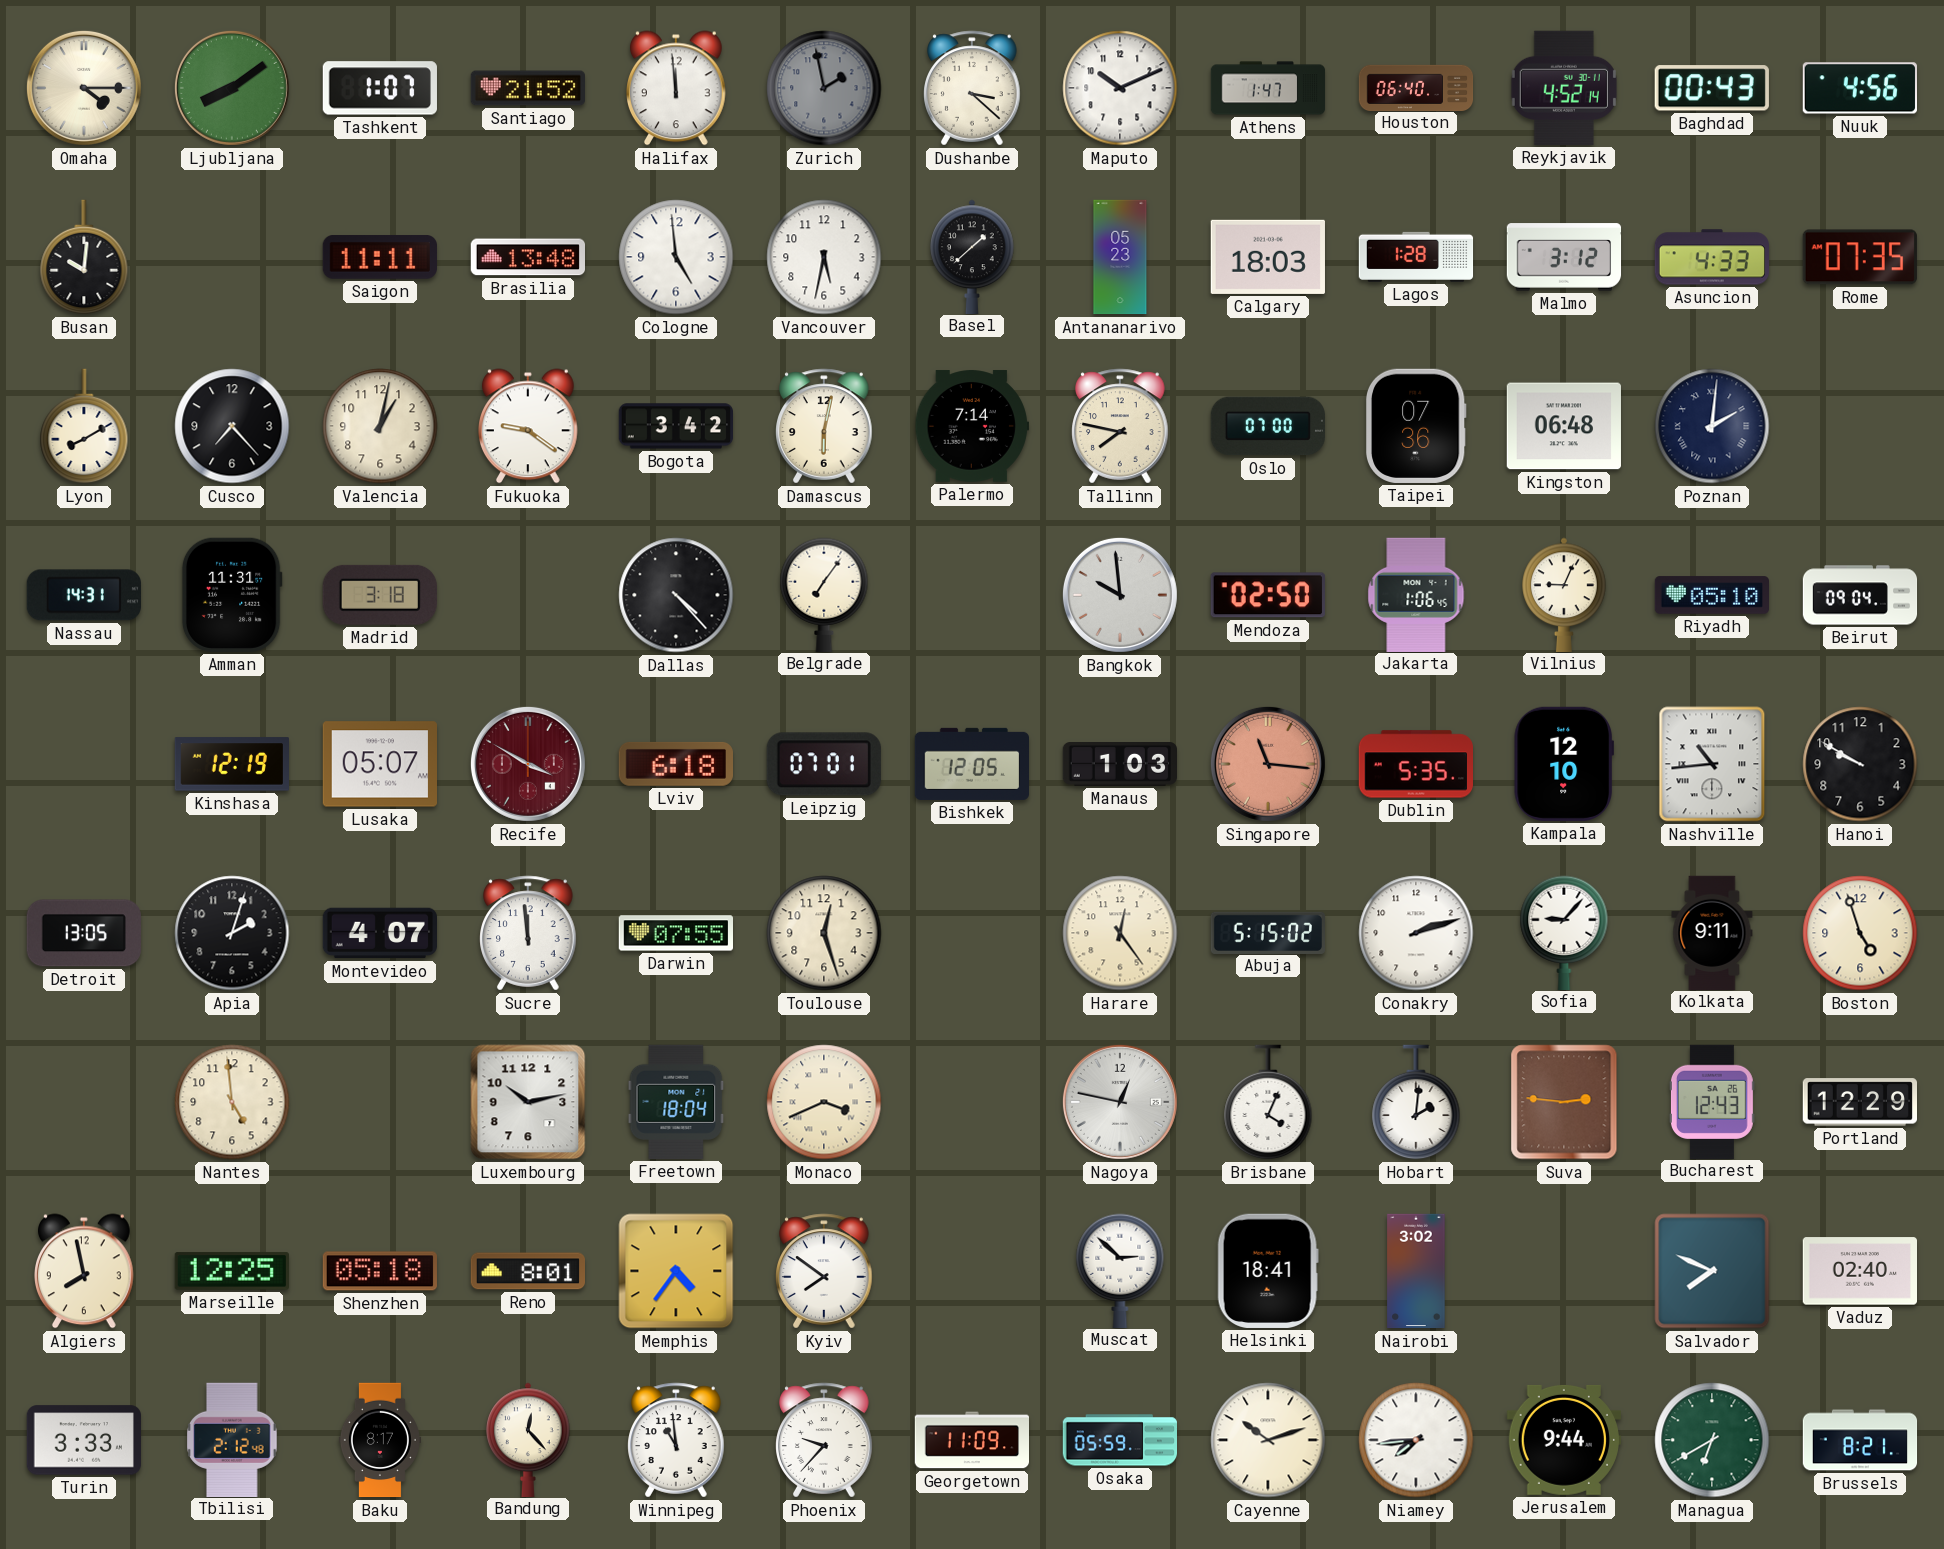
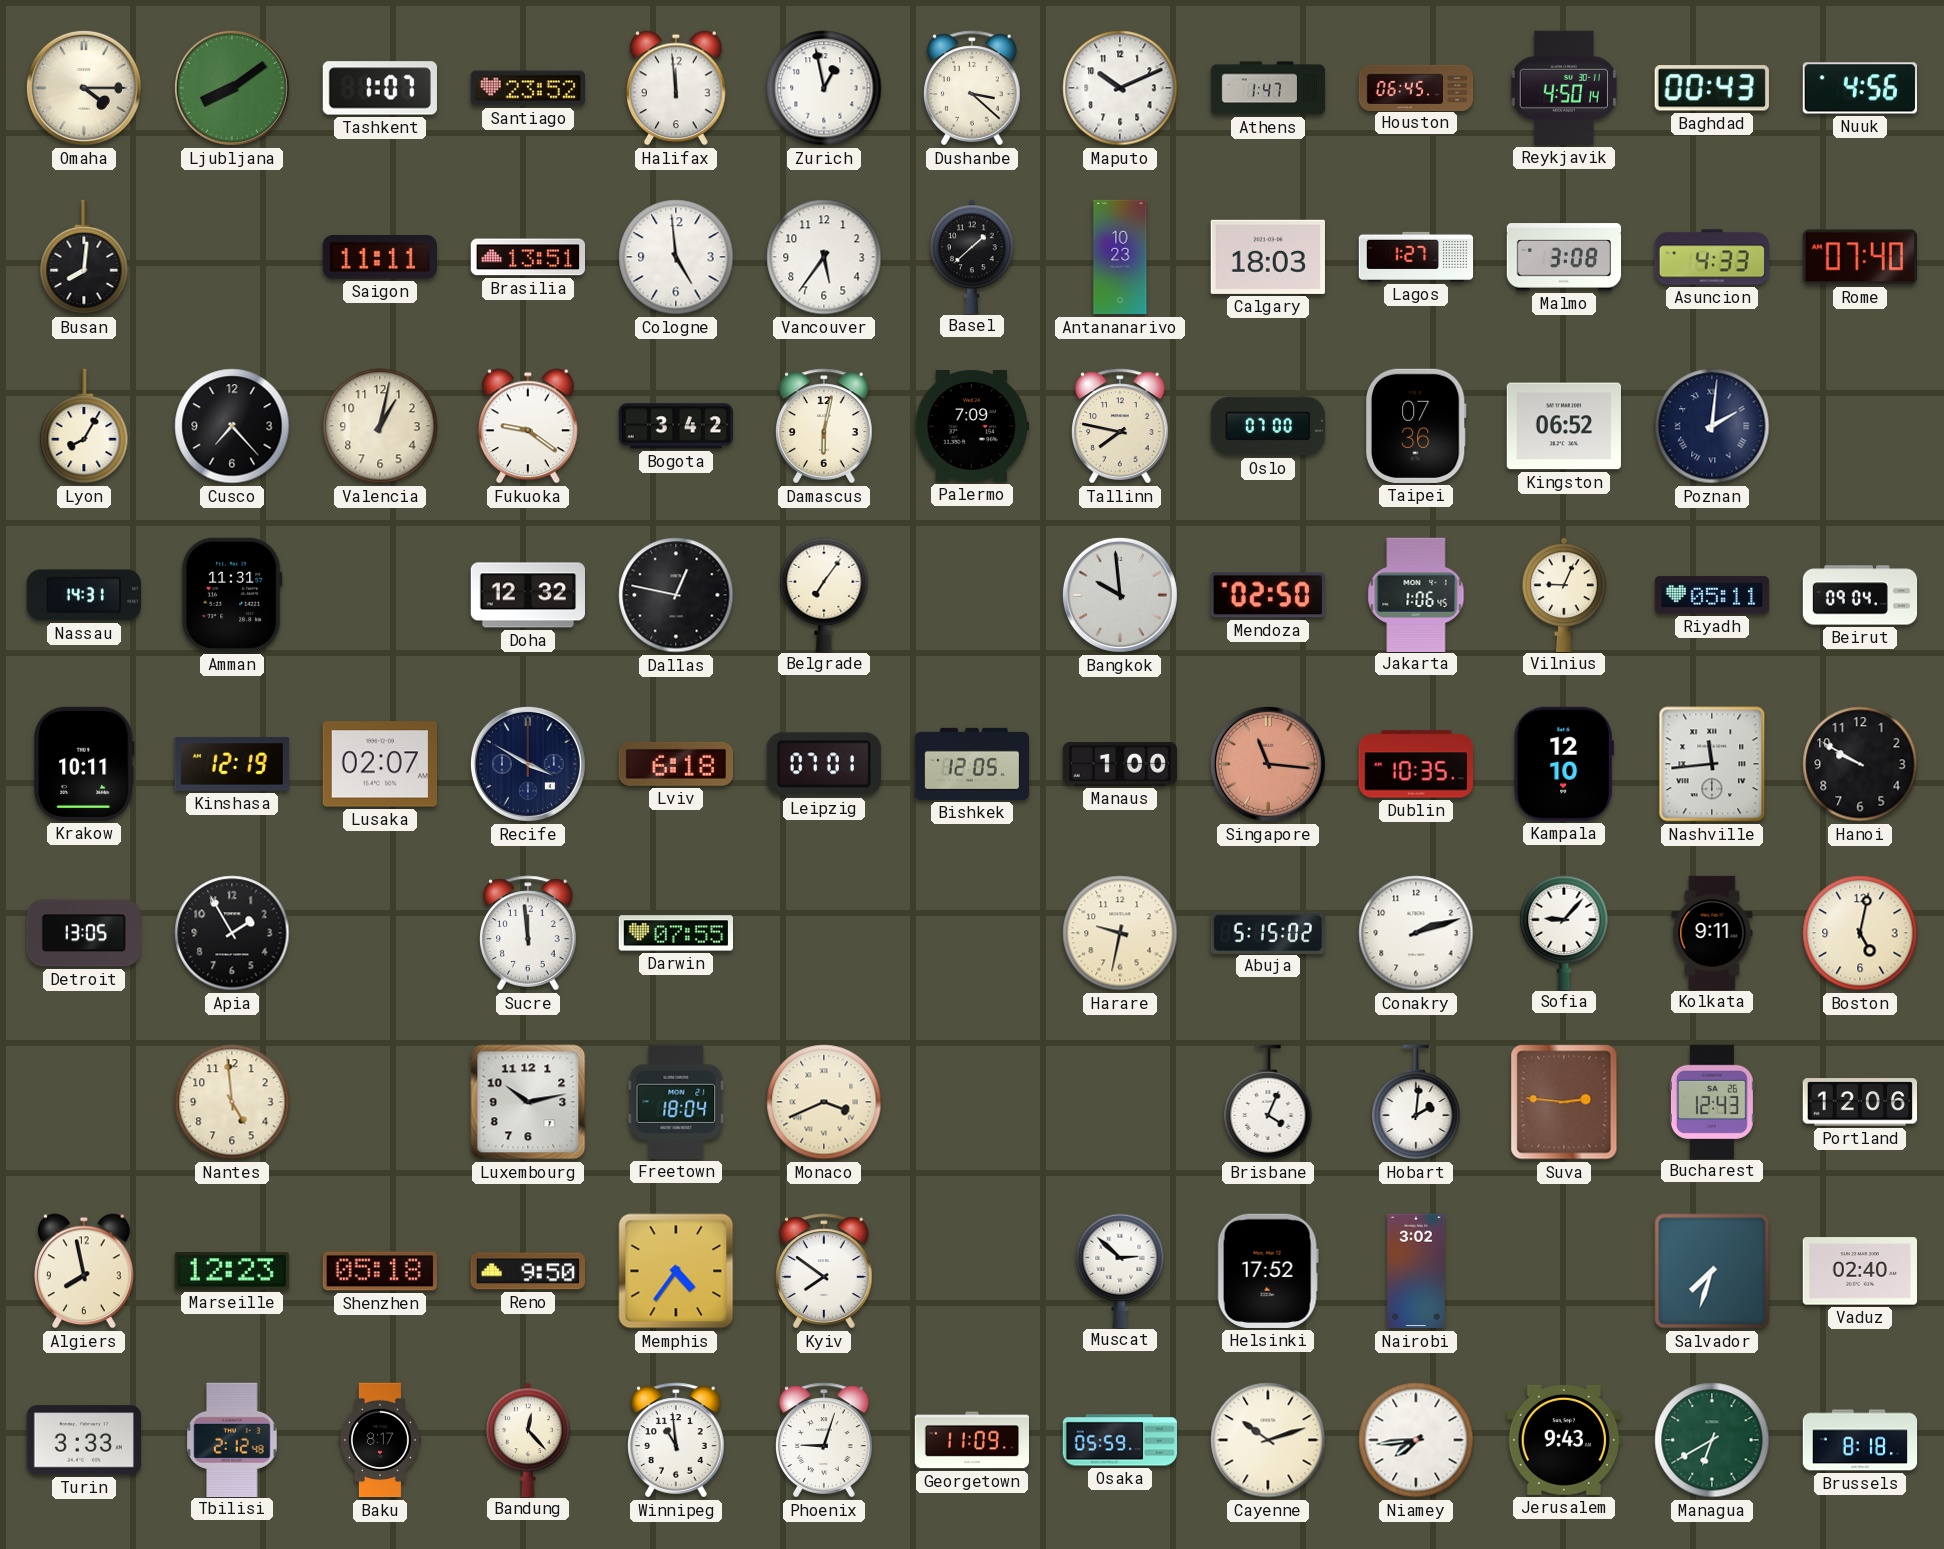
Santiago: 21:52 -> 23:52
Zurich: 1:58 -> 12:58
Zurich dial: grey -> white
Houston: 06:40 -> 06:45
Reykjavik: 4:52 -> 4:50
Busan: 10:01 -> 8:01
Brasilia: 13:48 -> 13:51
Vancouver: 5:32 -> 5:36
Antananarivo: 05:23 -> 10:23
Lagos: 1:28 -> 1:27
Malmo: 3:12 -> 3:08
Rome: 07:35 -> 07:40
Lyon: 8:10 -> 8:05
Palermo: 7:14 -> 7:09
Kingston: 06:48 -> 06:52
Madrid: 3:18 -> none
Doha: none -> 12:32
Dallas: 4:23 -> 12:47
Riyadh: 05:10 -> 05:11
Krakow: none -> 10:11
Lusaka: 05:07 -> 02:07
Recife dial: burgundy -> navy
Manaus: 1:03 -> 1:00
Dublin: 5:35 -> 10:35
Nashville: 10:44 -> 11:44
Apia: 2:03 -> 1:55
Montevideo: 4:07 -> none
Toulouse: 12:27 -> none
Harare: 12:24 -> 9:32
Boston: 4:57 -> 5:02
Nagoya: 12:47 -> none
Portland: 12:29 -> 12:06
Marseille: 12:25 -> 12:23
Reno: 8:01 -> 9:50
Helsinki: 18:41 -> 17:52
Salvador: 7:49 -> 7:33
Phoenix: 9:37 -> 9:03
Jerusalem: 9:44 -> 9:43
Brussels: 8:21 -> 8:18
